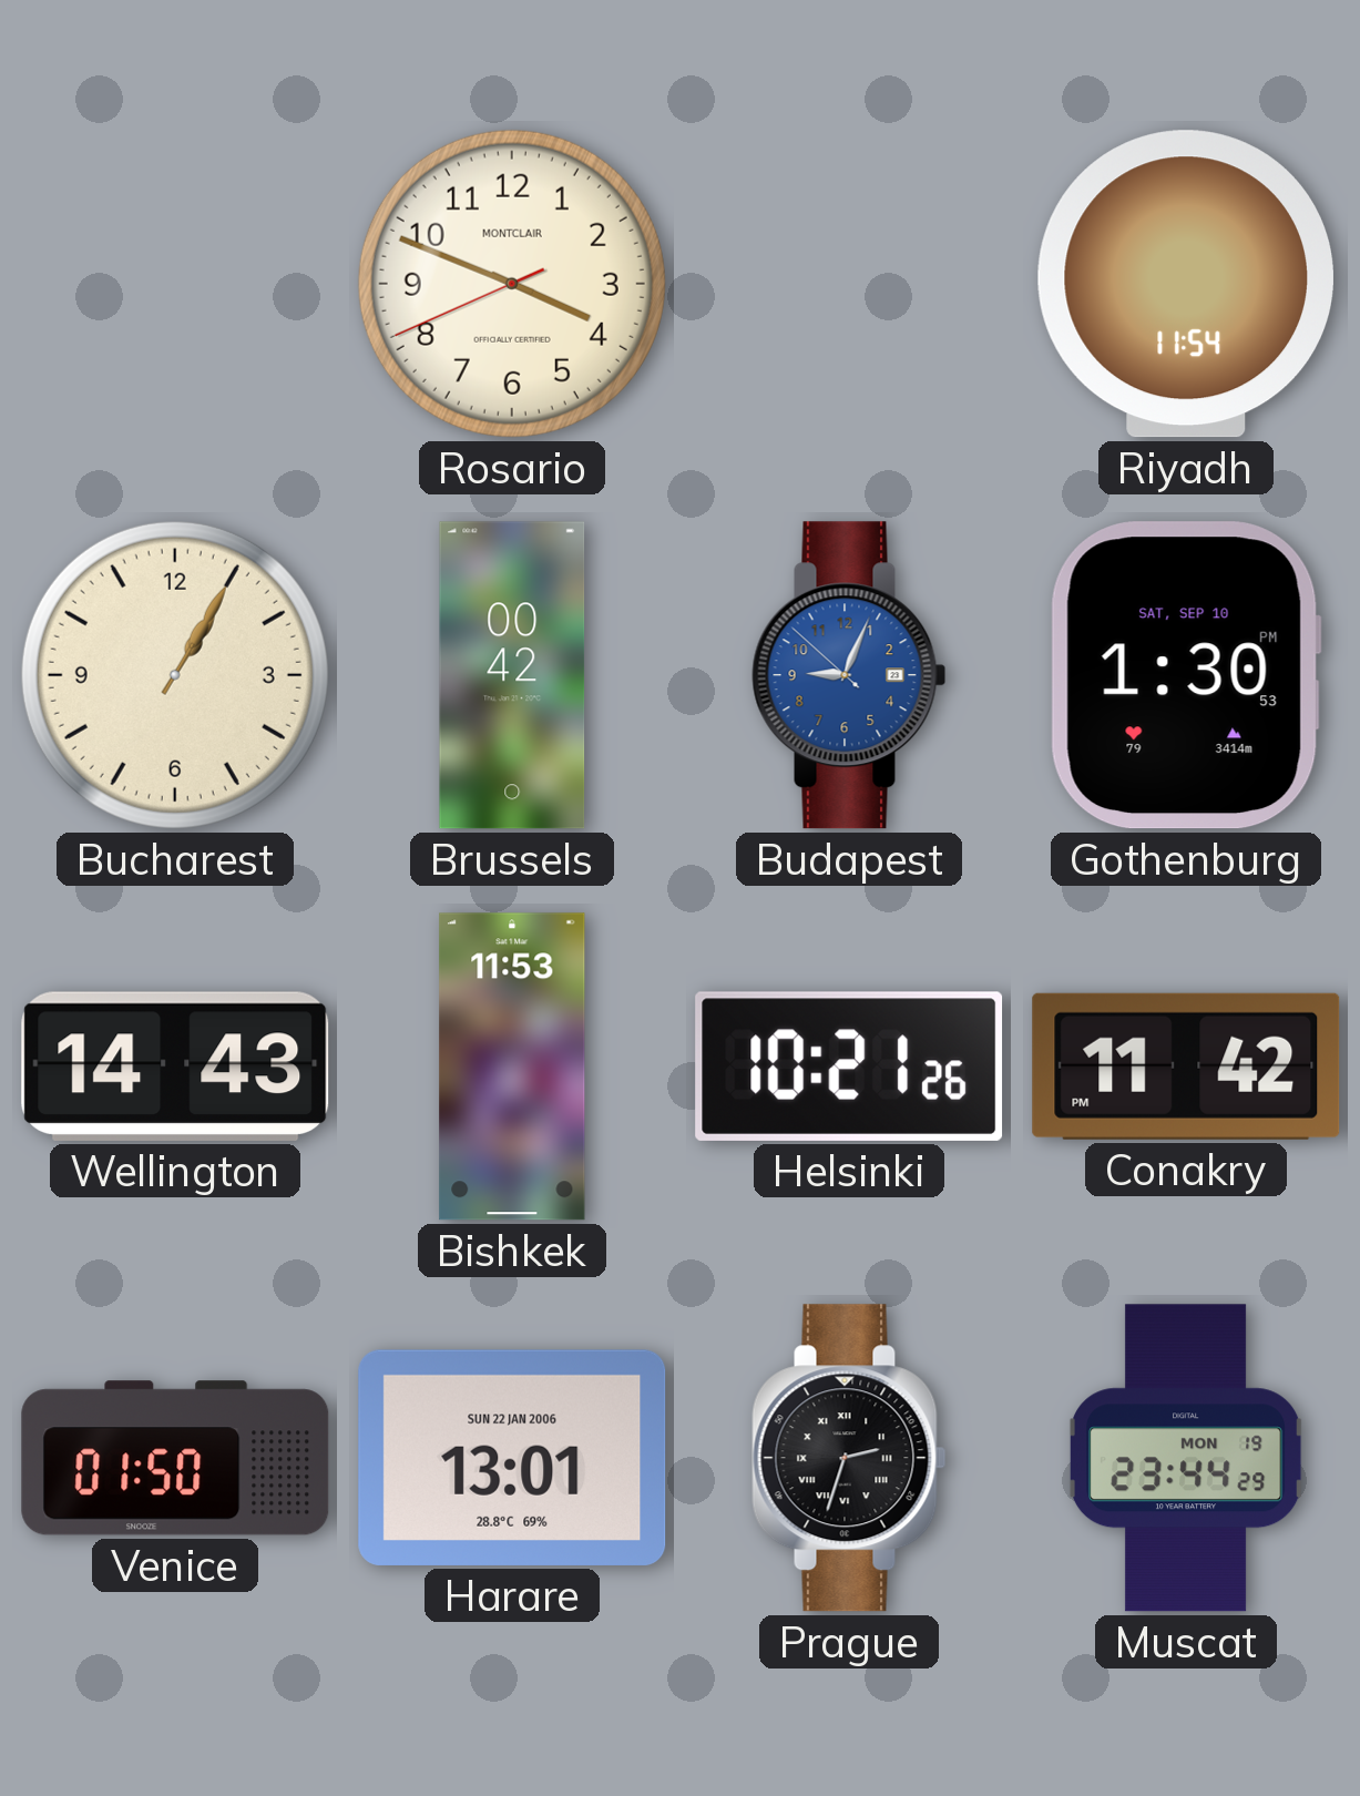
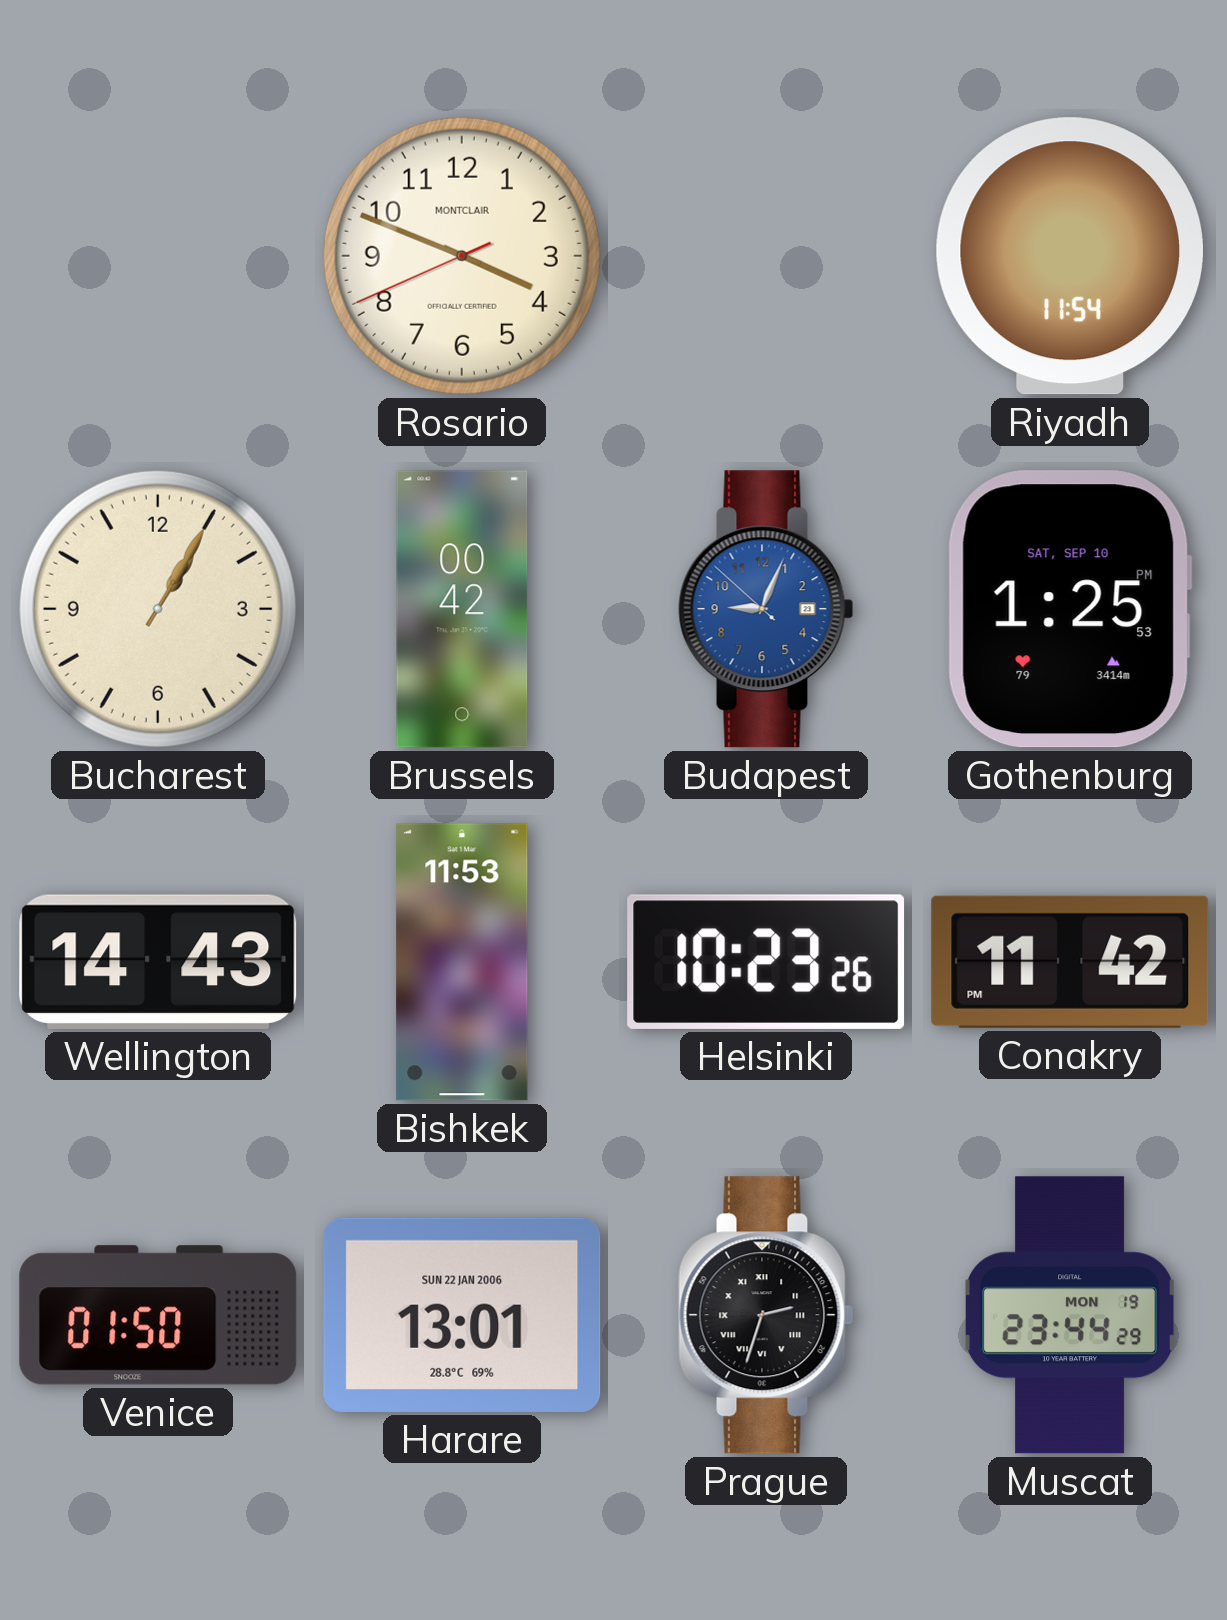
Gothenburg: 1:30 -> 1:25
Helsinki: 10:21 -> 10:23
